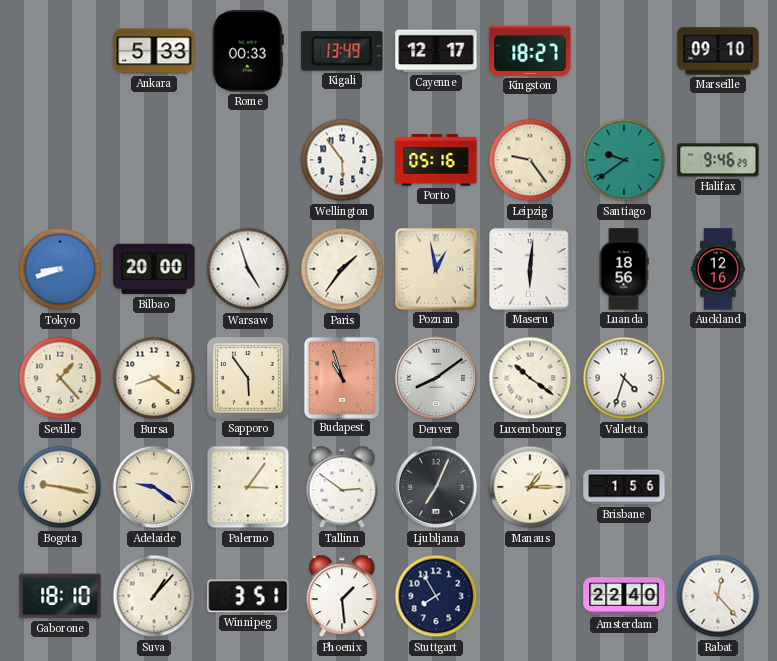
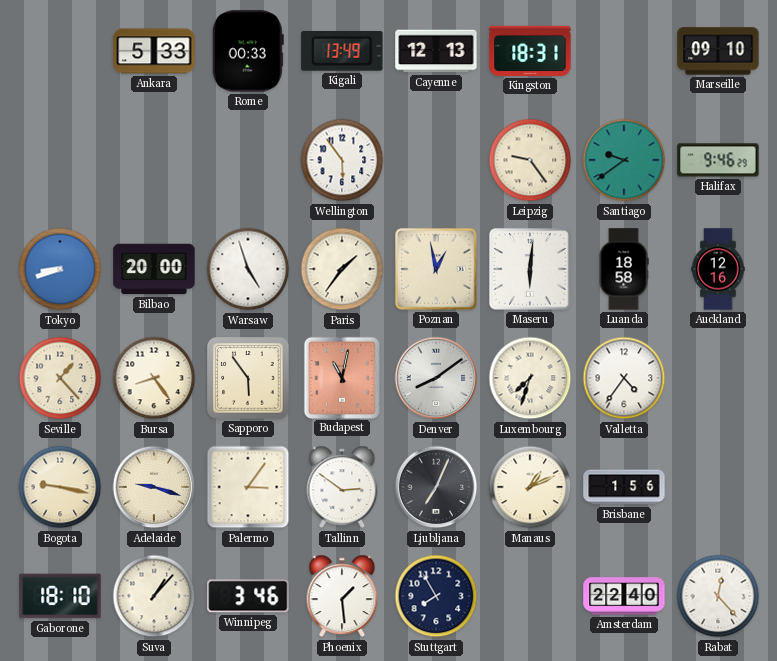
Cayenne: 12:17 -> 12:13
Kingston: 18:27 -> 18:31
Porto: 05:16 -> none
Luanda: 18:56 -> 18:58
Bursa: 8:21 -> 8:24
Budapest: 10:57 -> 11:02
Luxembourg: 10:21 -> 7:33
Valletta: 4:33 -> 4:36
Adelaide: 9:21 -> 9:18
Manaus: 1:15 -> 1:11
Winnipeg: 3:51 -> 3:46
